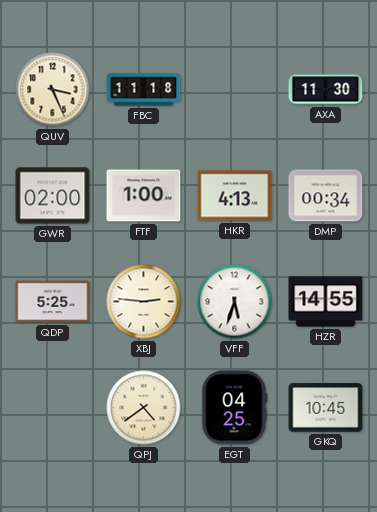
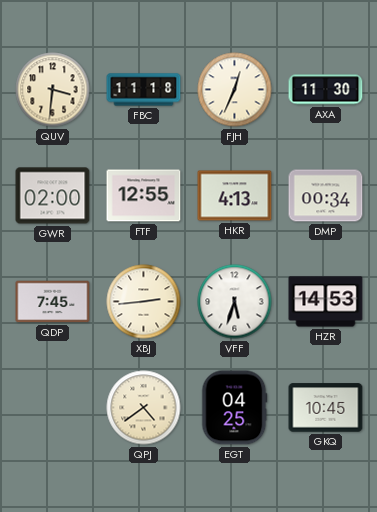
QUV: 3:26 -> 3:31
FJH: none -> 12:34
FTF: 1:00 -> 12:55
QDP: 5:25 -> 7:45
XBJ: 2:46 -> 2:44
HZR: 14:55 -> 14:53
